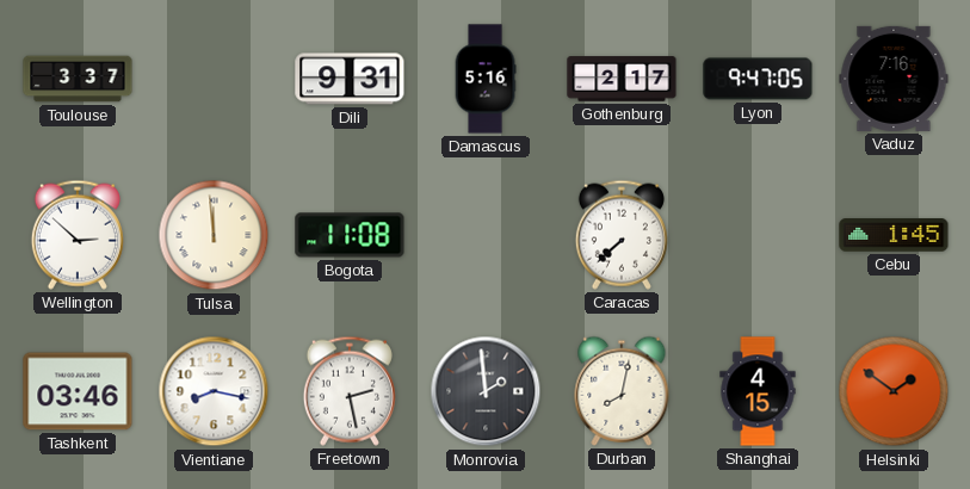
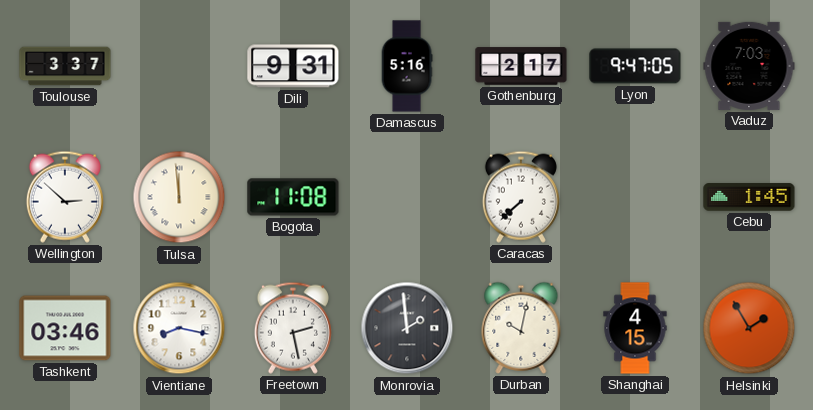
Vaduz: 7:16 -> 7:03
Durban: 8:02 -> 10:02
Helsinki: 1:51 -> 1:55
